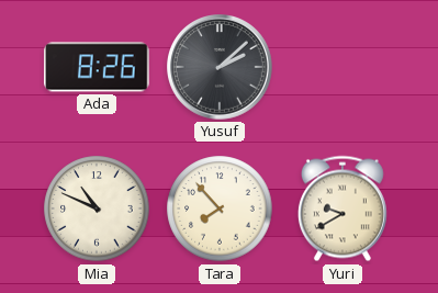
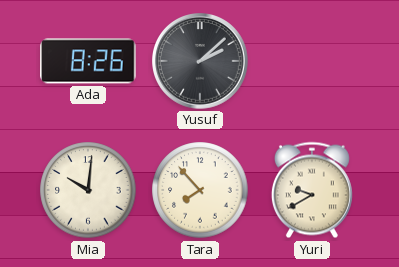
Mia: 10:49 -> 10:01
